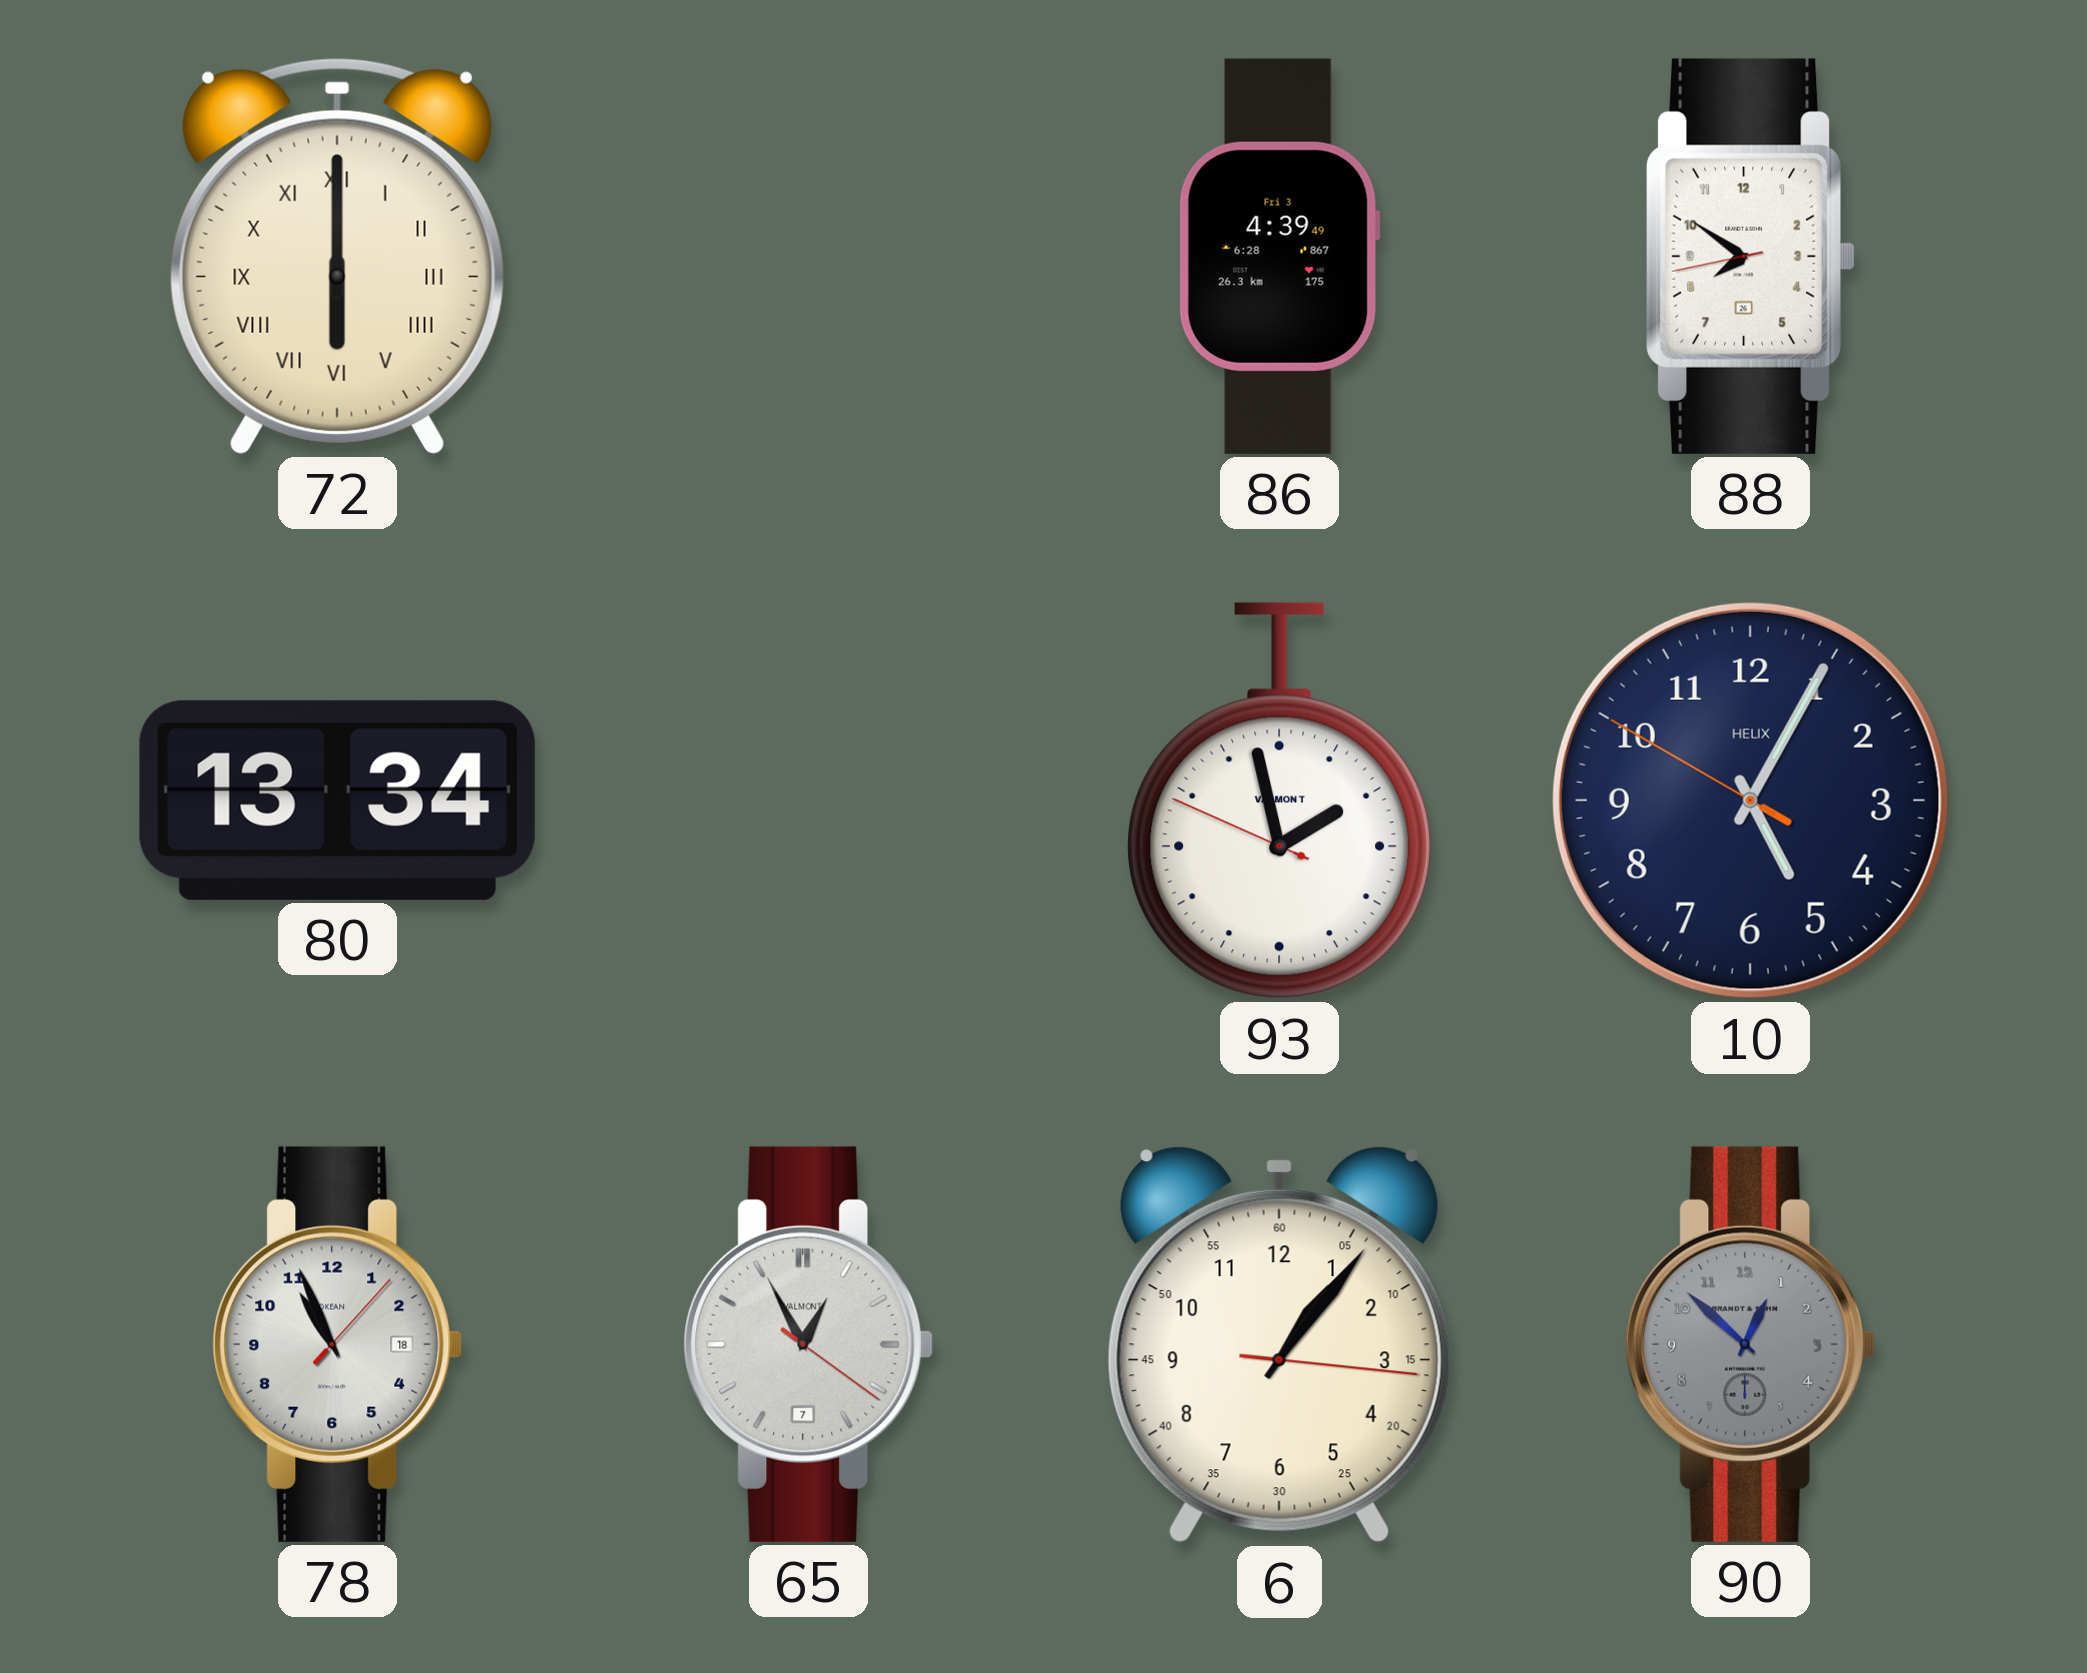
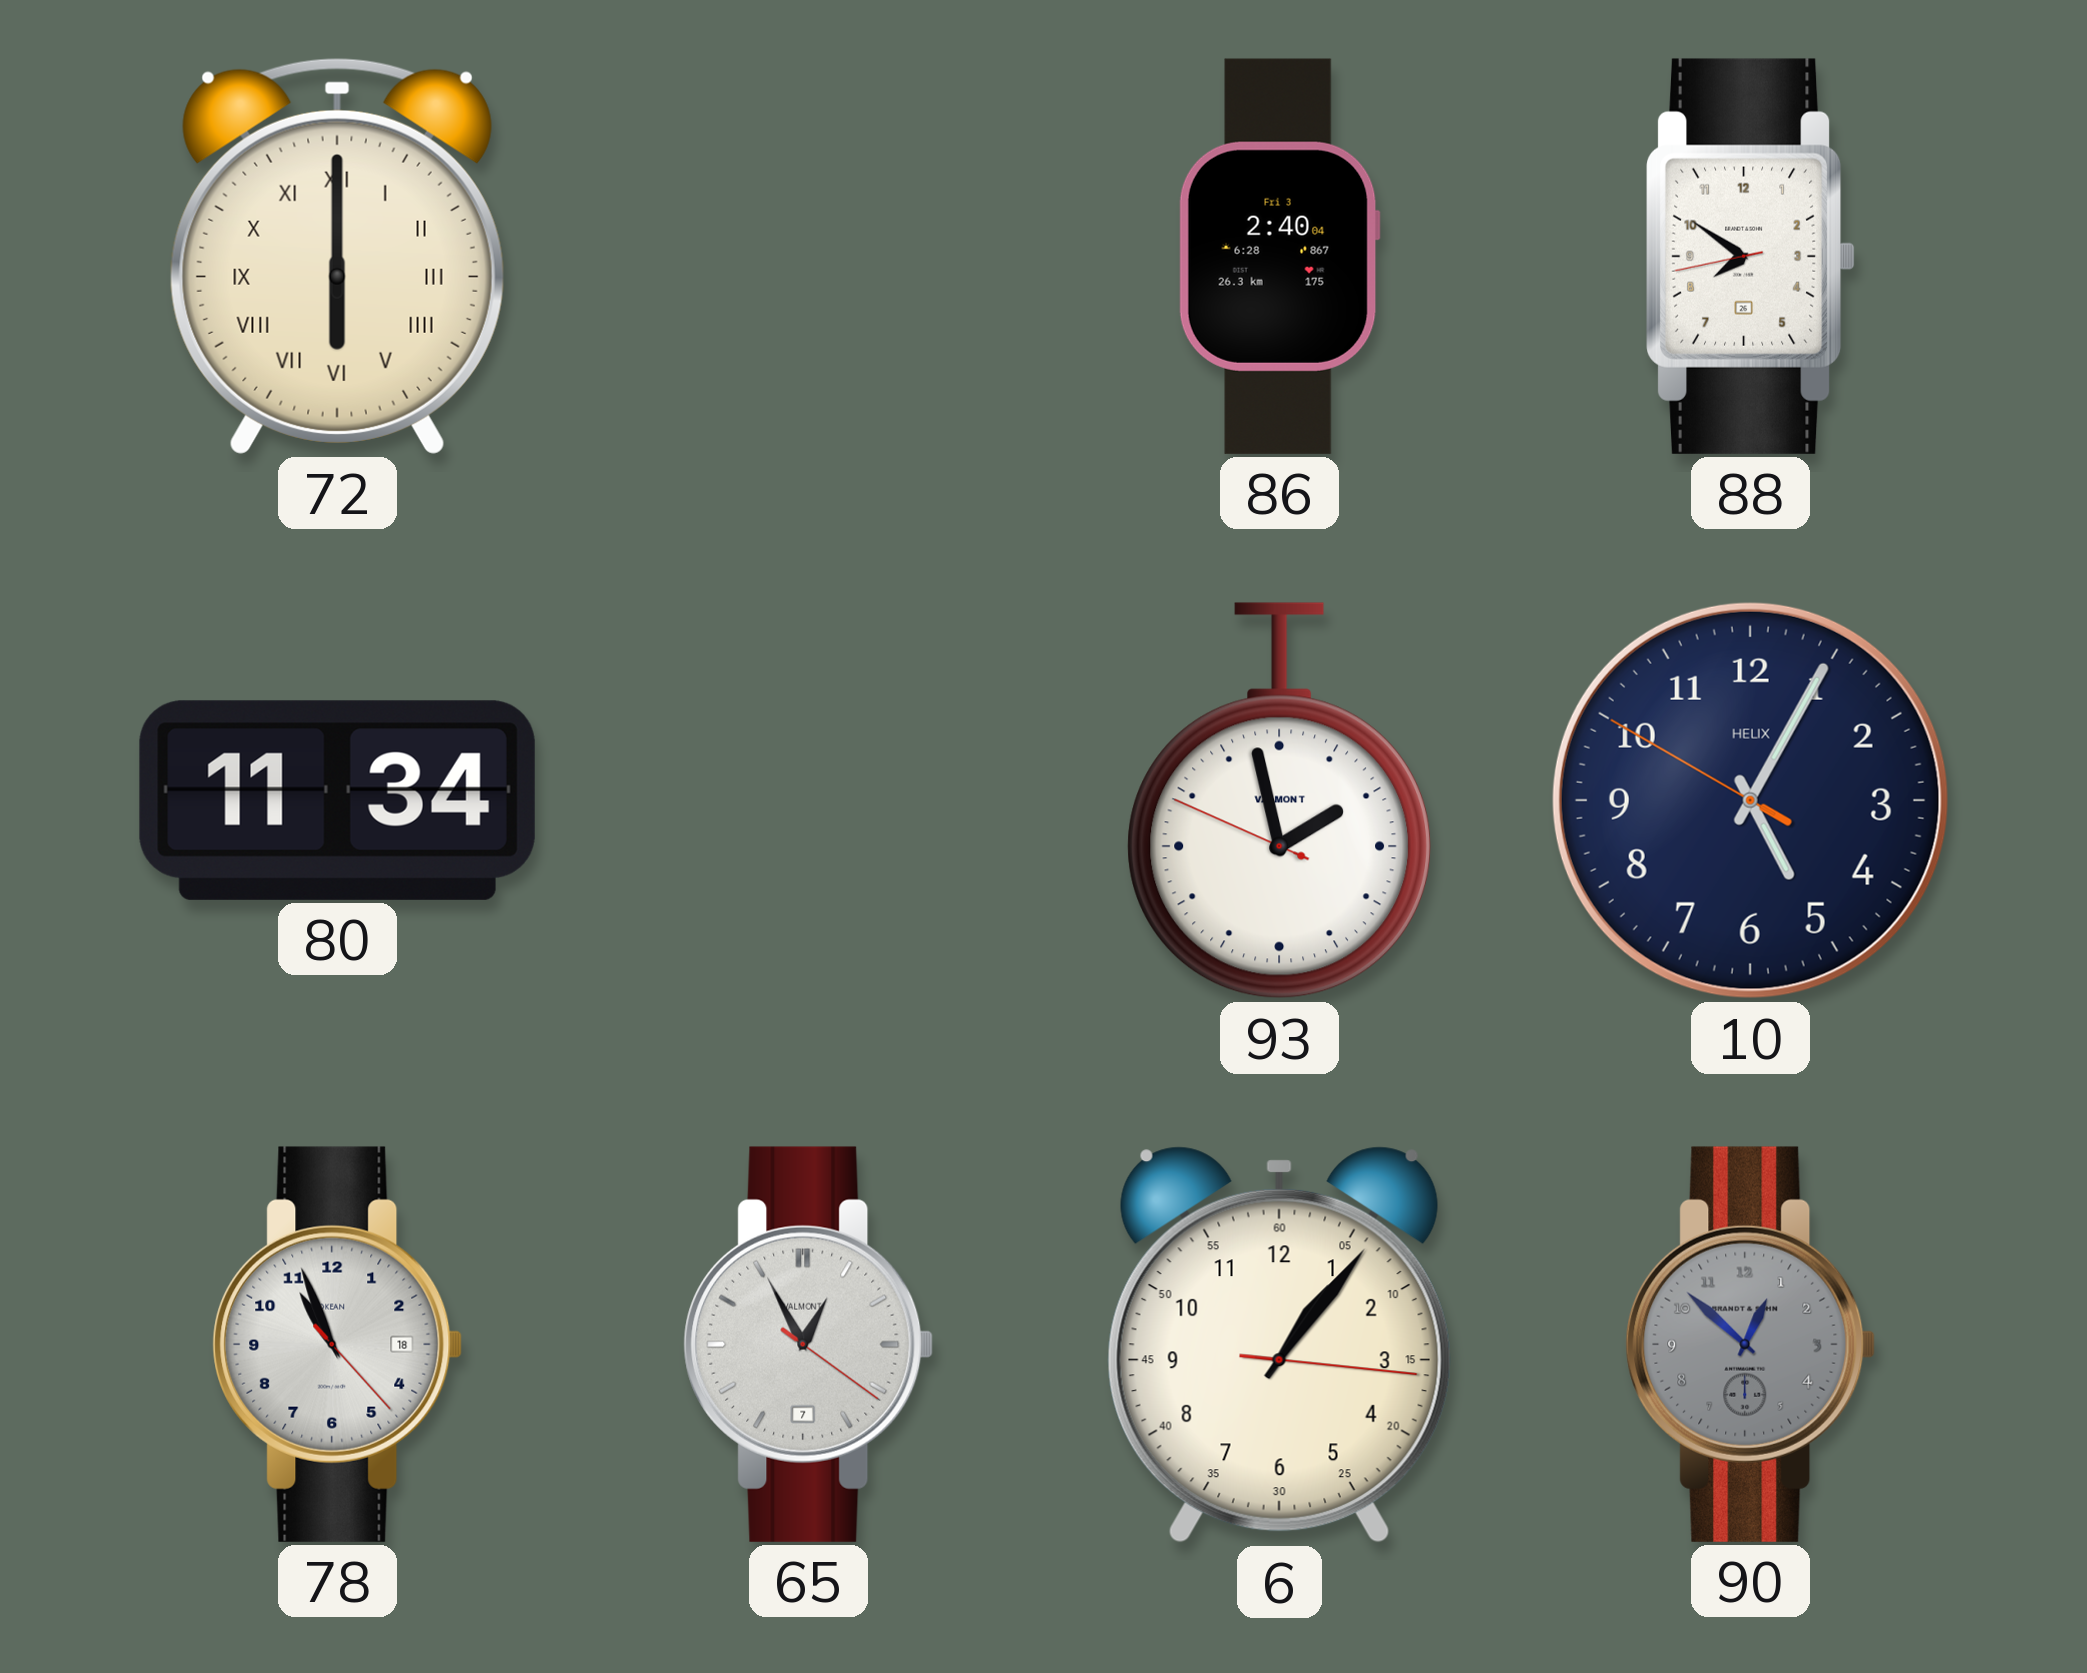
86: 4:39 -> 2:40
80: 13:34 -> 11:34
78: 10:56:07 -> 10:56:23
